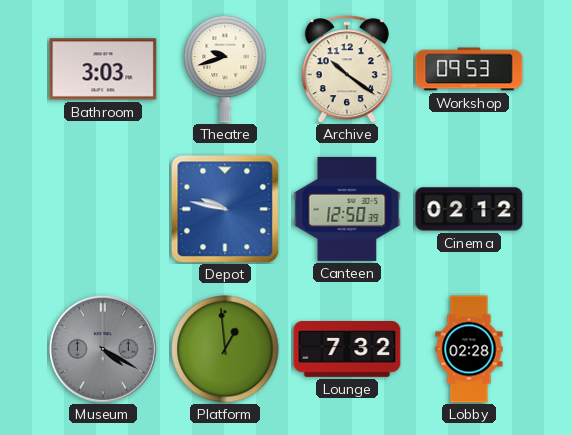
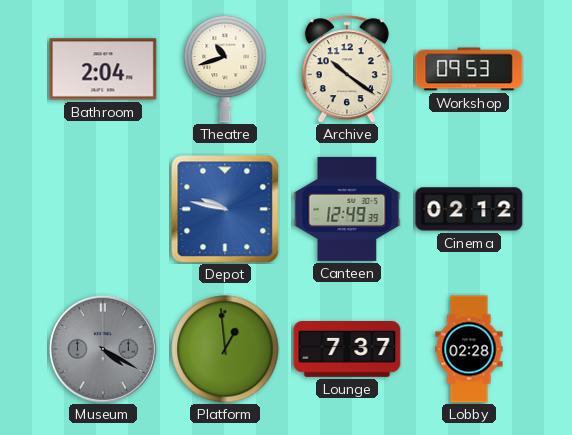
Bathroom: 3:03 -> 2:04
Theatre: 9:42 -> 10:42
Canteen: 12:50 -> 12:49
Lounge: 7:32 -> 7:37
